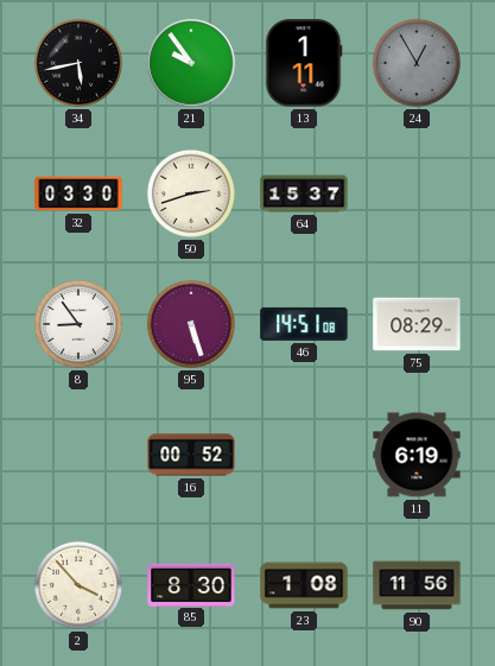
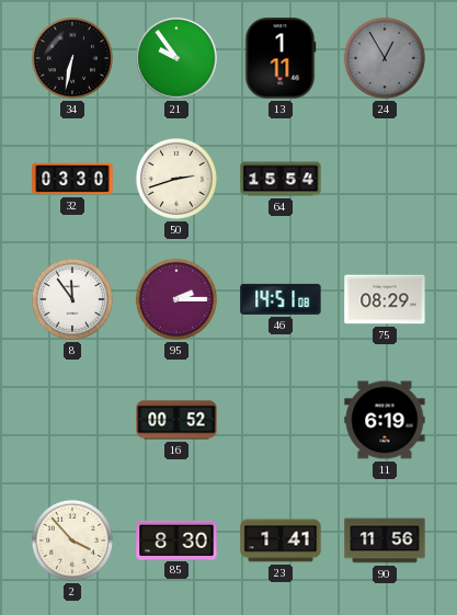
34: 5:43 -> 6:32
64: 15:37 -> 15:54
8: 8:54 -> 11:54
95: 5:27 -> 2:15
23: 1:08 -> 1:41
